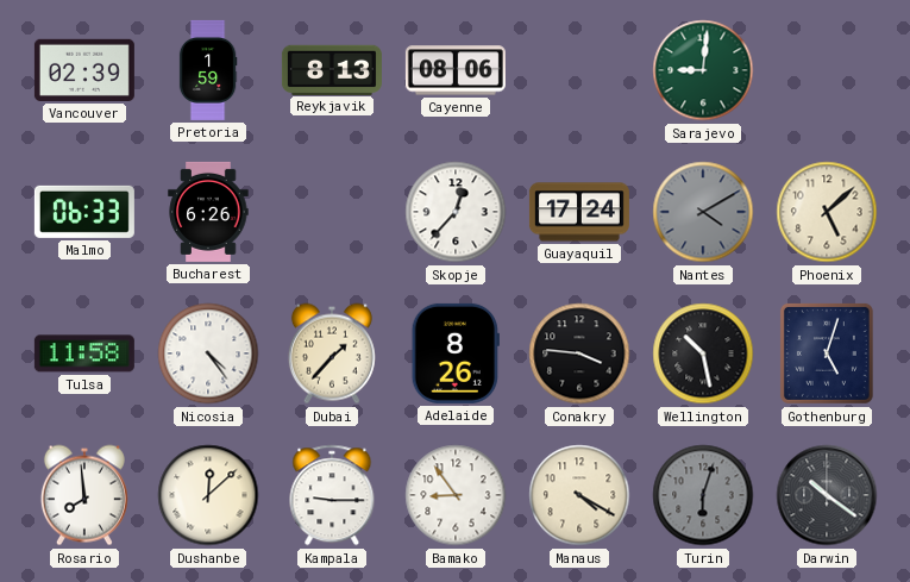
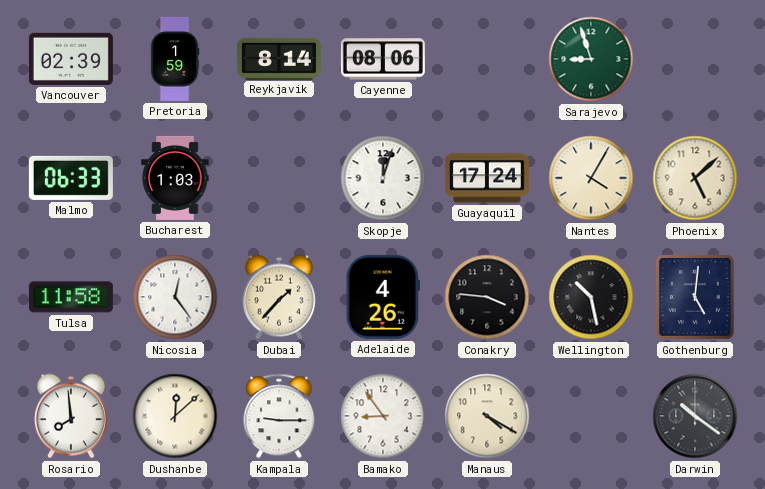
Reykjavik: 8:13 -> 8:14
Sarajevo: 9:01 -> 8:57
Bucharest: 6:26 -> 1:03
Skopje: 12:37 -> 12:03
Nantes: 4:10 -> 4:05
Nantes dial: grey -> cream
Nicosia: 4:24 -> 12:24
Adelaide: 8:26 -> 4:26
Gothenburg: 5:03 -> 5:01
Turin: 6:03 -> none
